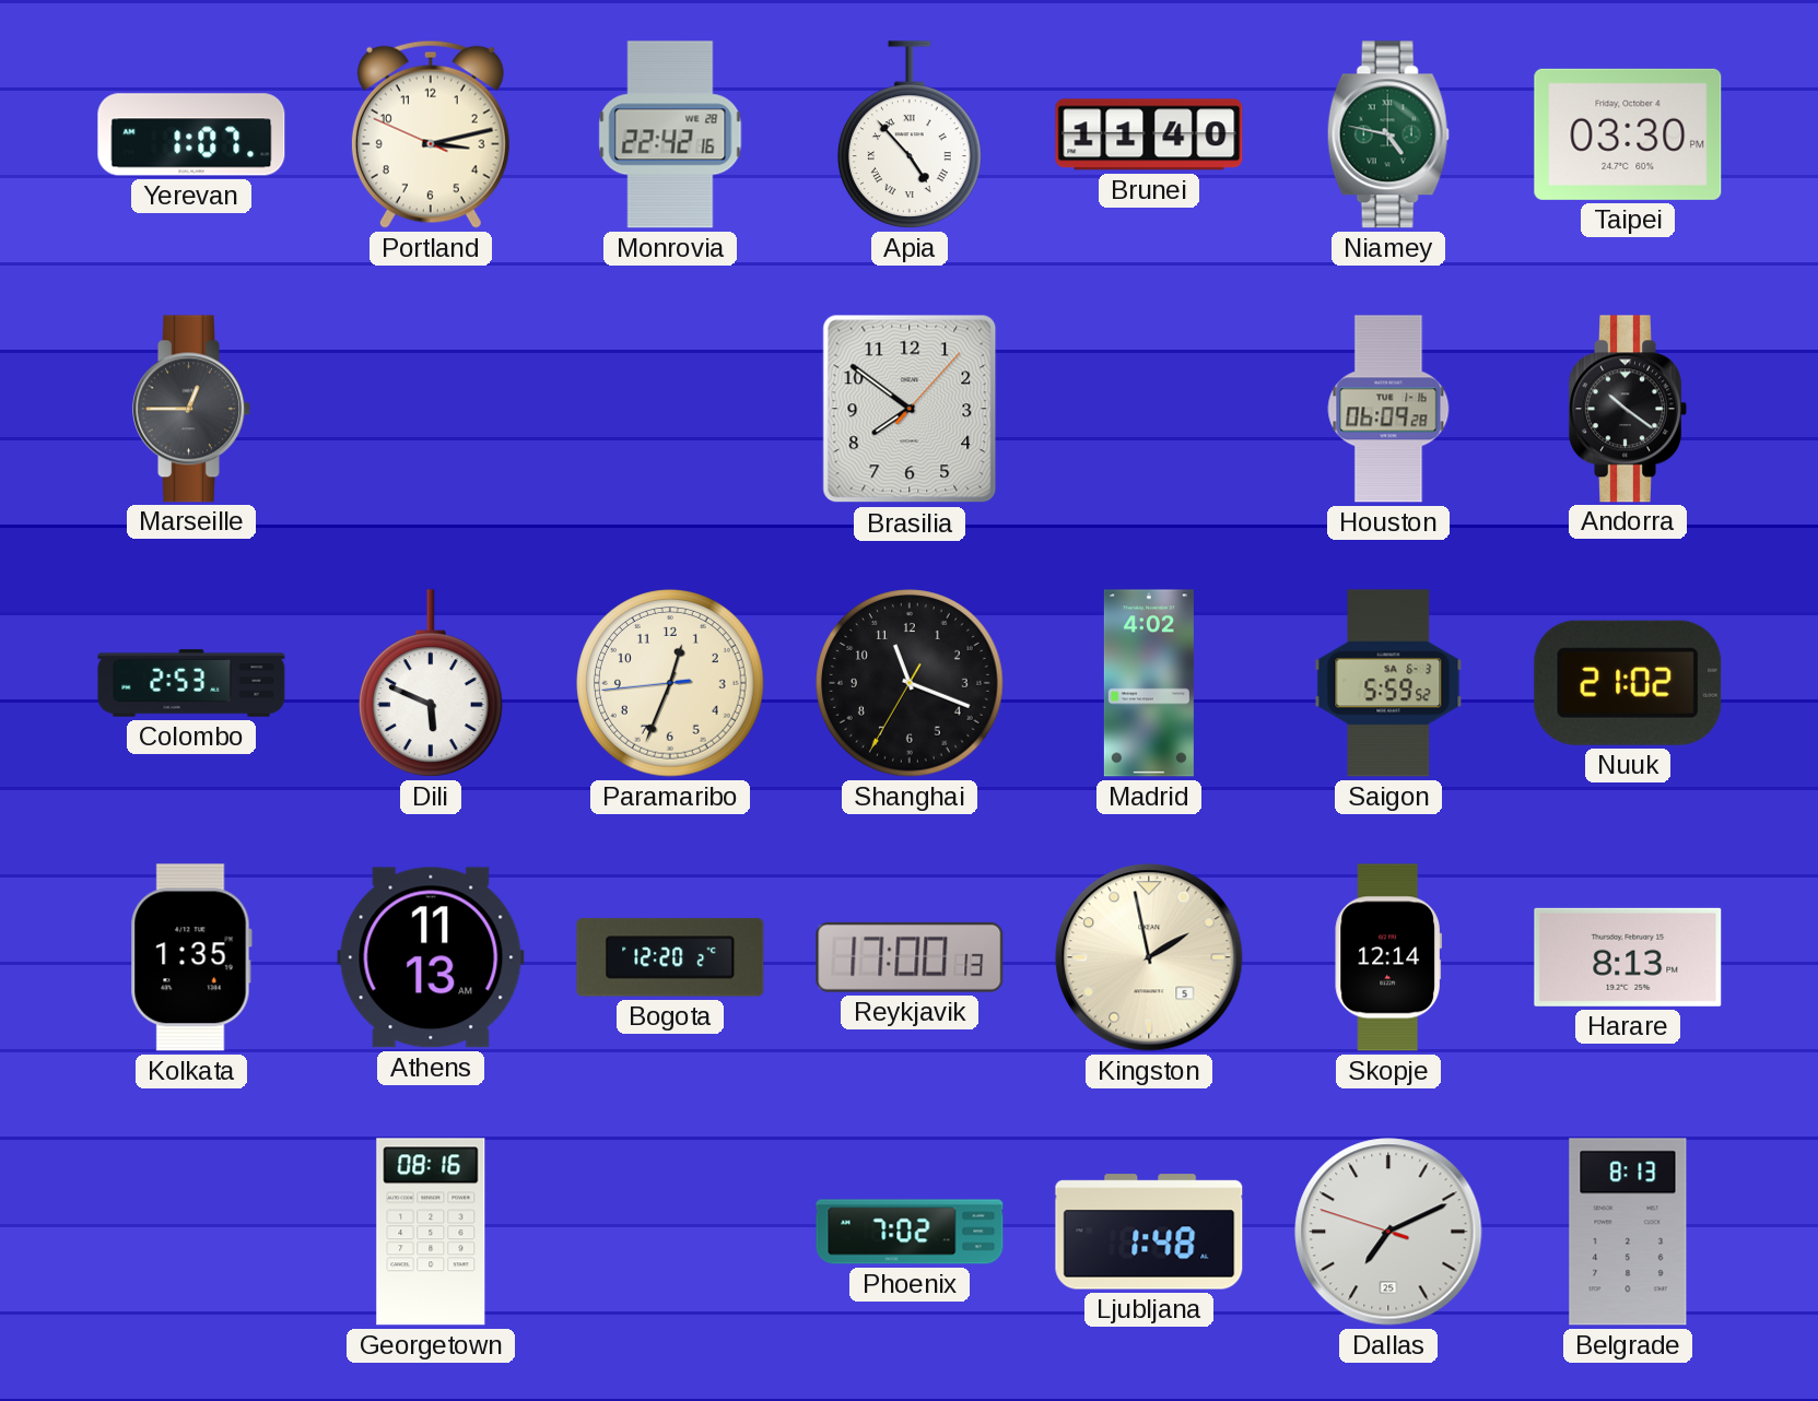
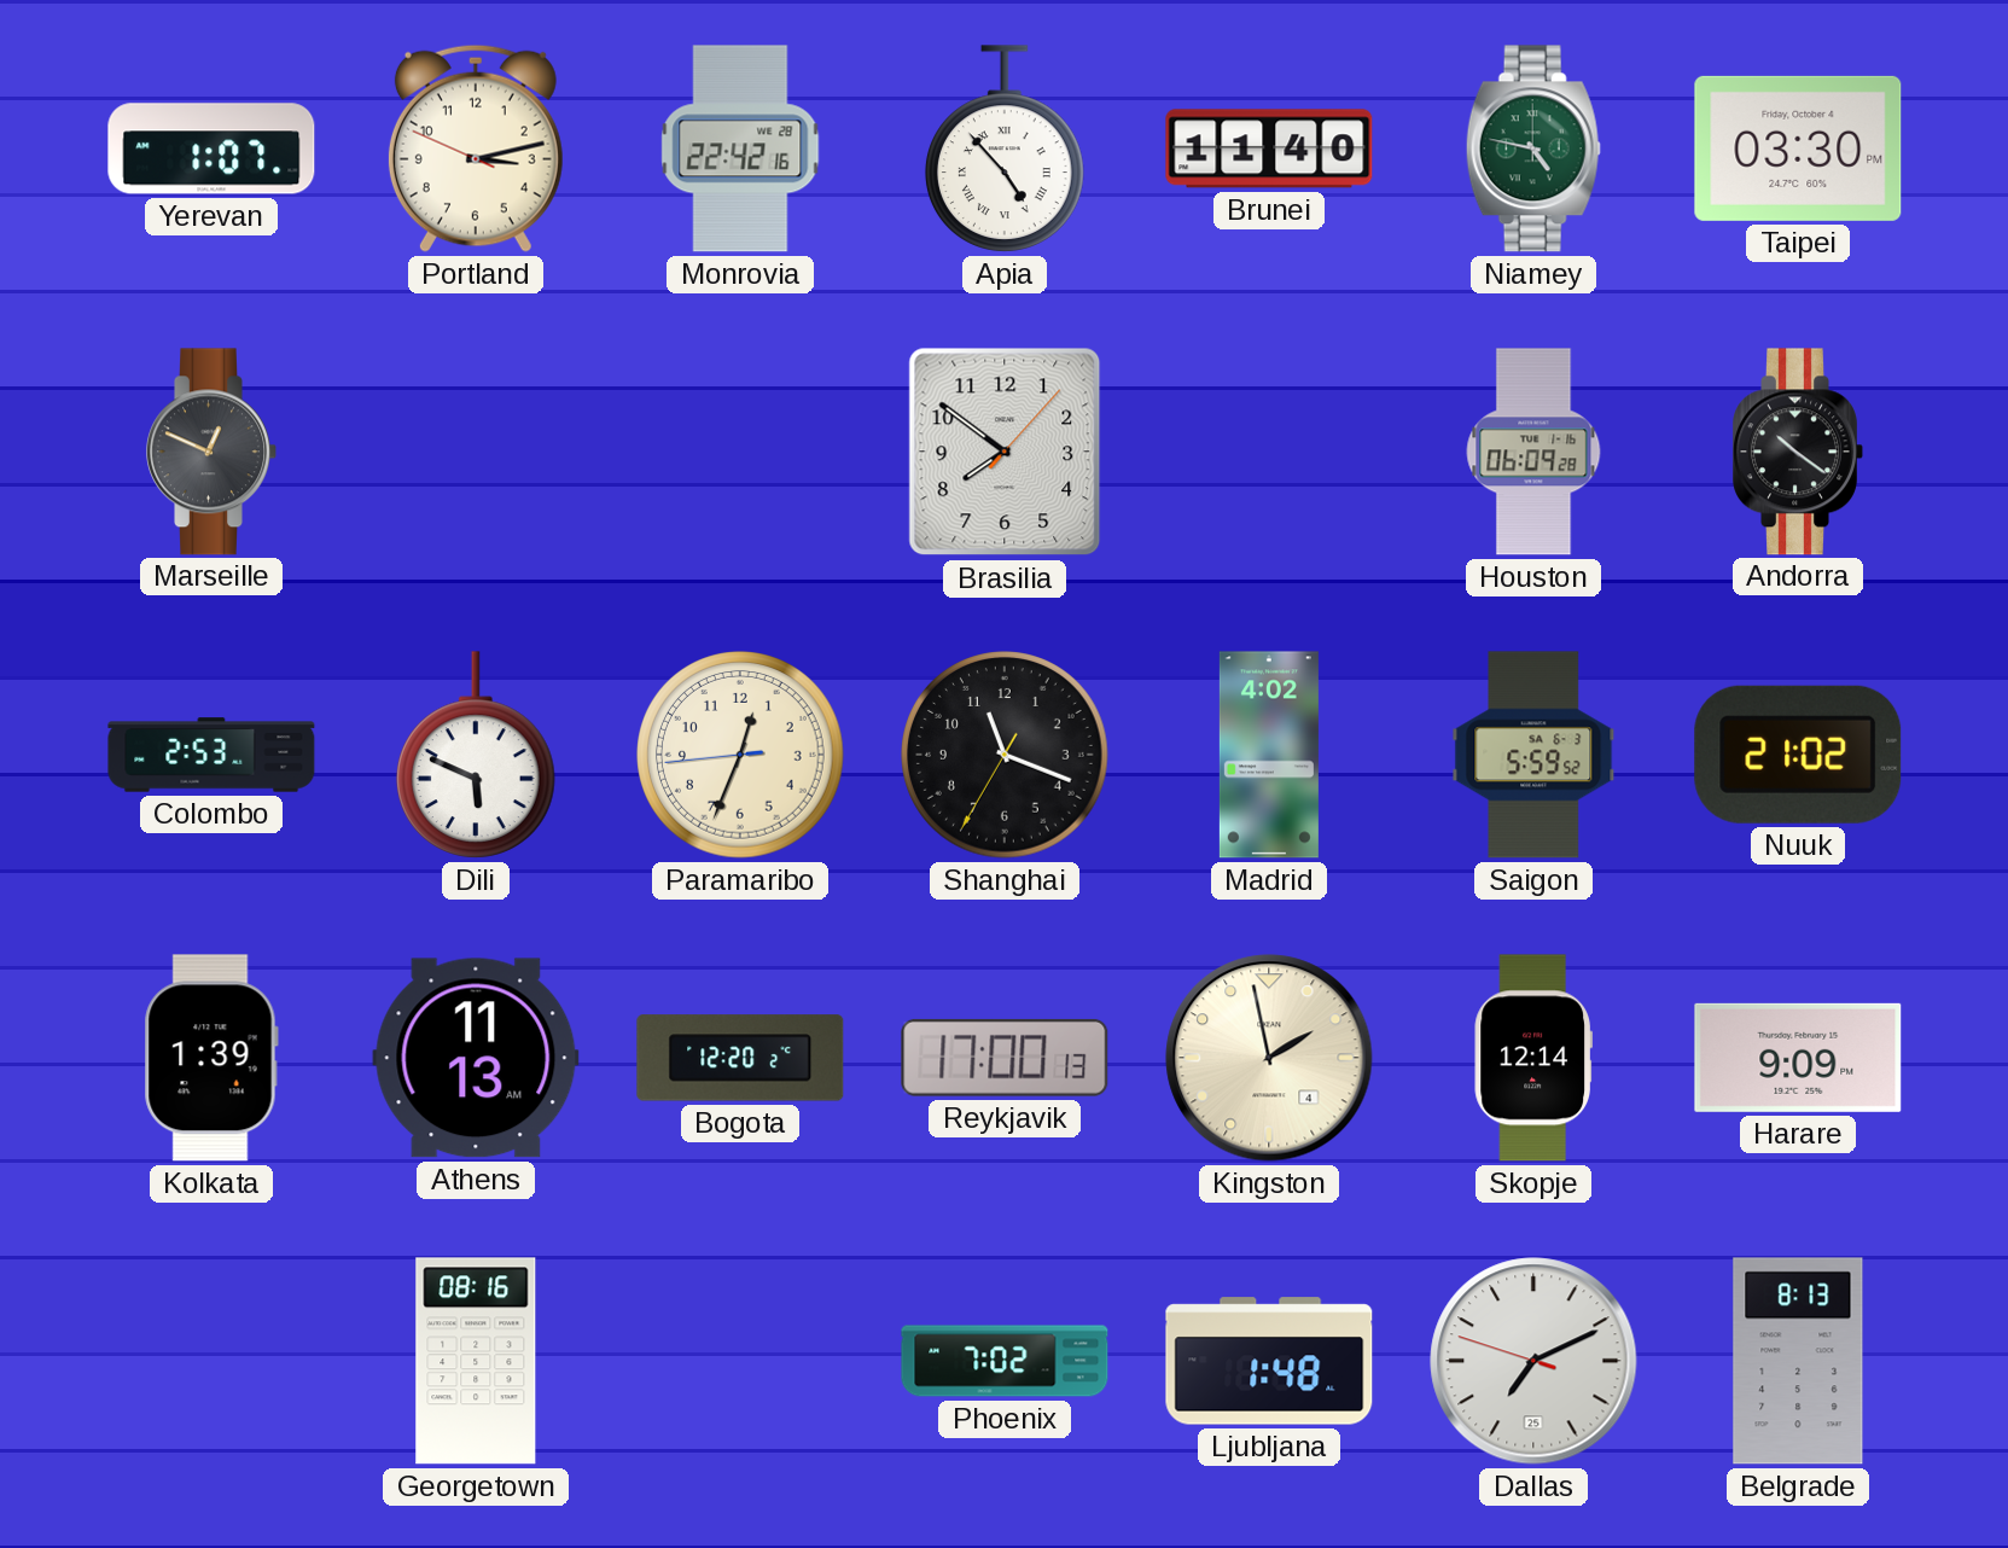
Marseille: 12:45 -> 12:49
Kolkata: 1:35 -> 1:39
Kingston date: 5 -> 4
Harare: 8:13 -> 9:09
